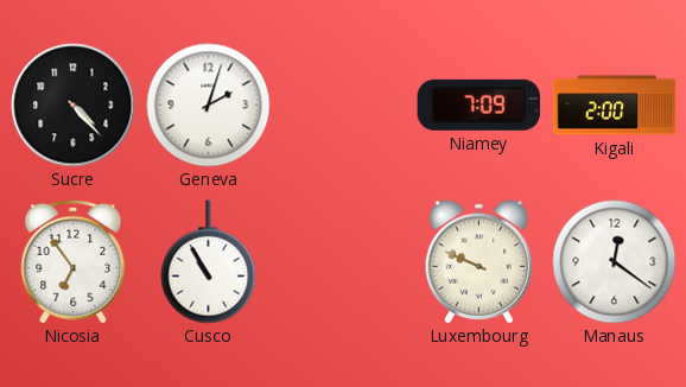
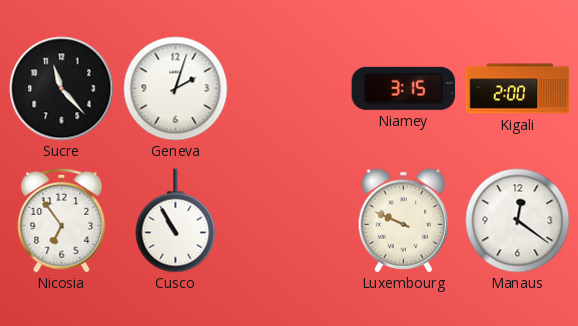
Sucre: 4:23 -> 11:23
Niamey: 7:09 -> 3:15
